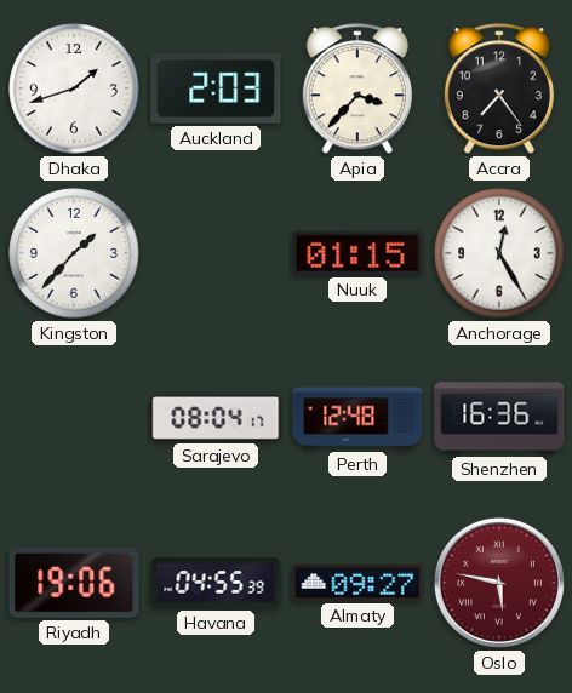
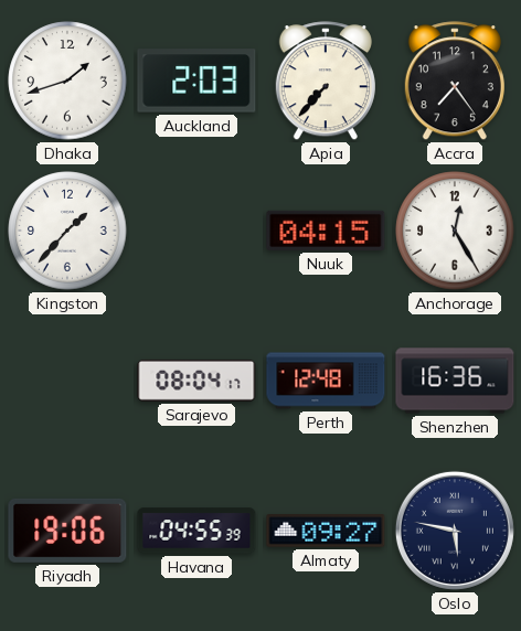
Apia: 3:37 -> 7:37
Nuuk: 01:15 -> 04:15
Oslo dial: burgundy -> navy
